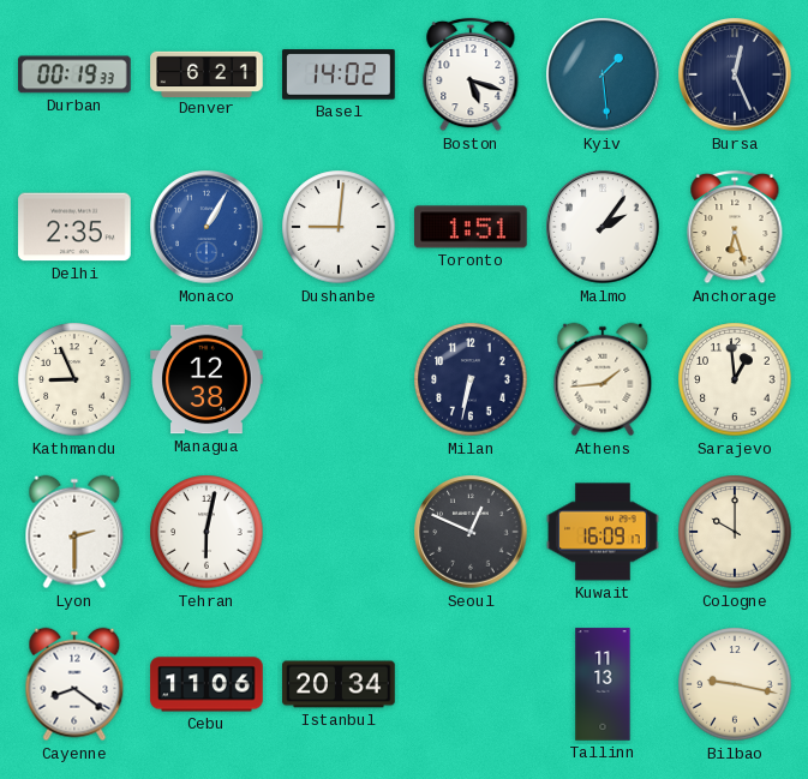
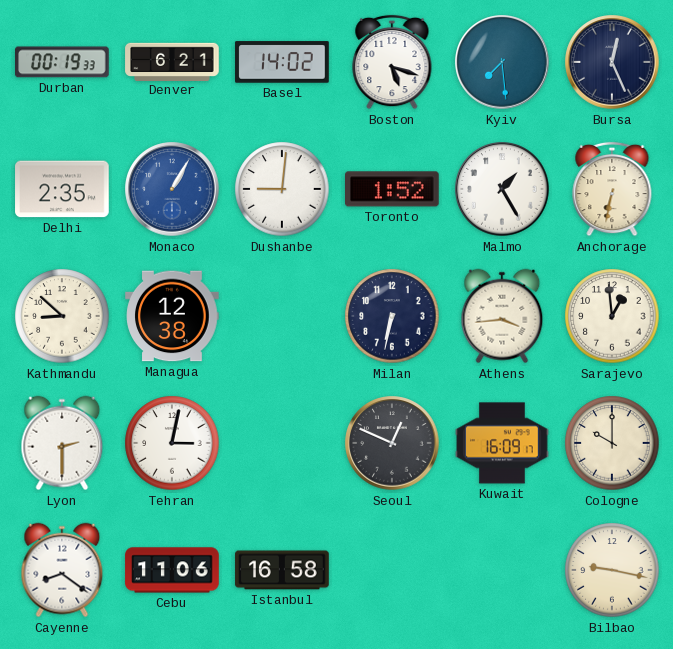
Kyiv: 1:29 -> 7:29
Toronto: 1:51 -> 1:52
Malmo: 2:06 -> 1:25
Anchorage: 6:27 -> 6:32
Kathmandu: 8:56 -> 8:52
Athens: 1:44 -> 3:44
Tehran: 6:02 -> 3:02
Istanbul: 20:34 -> 16:58
Tallinn: 11:13 -> none
